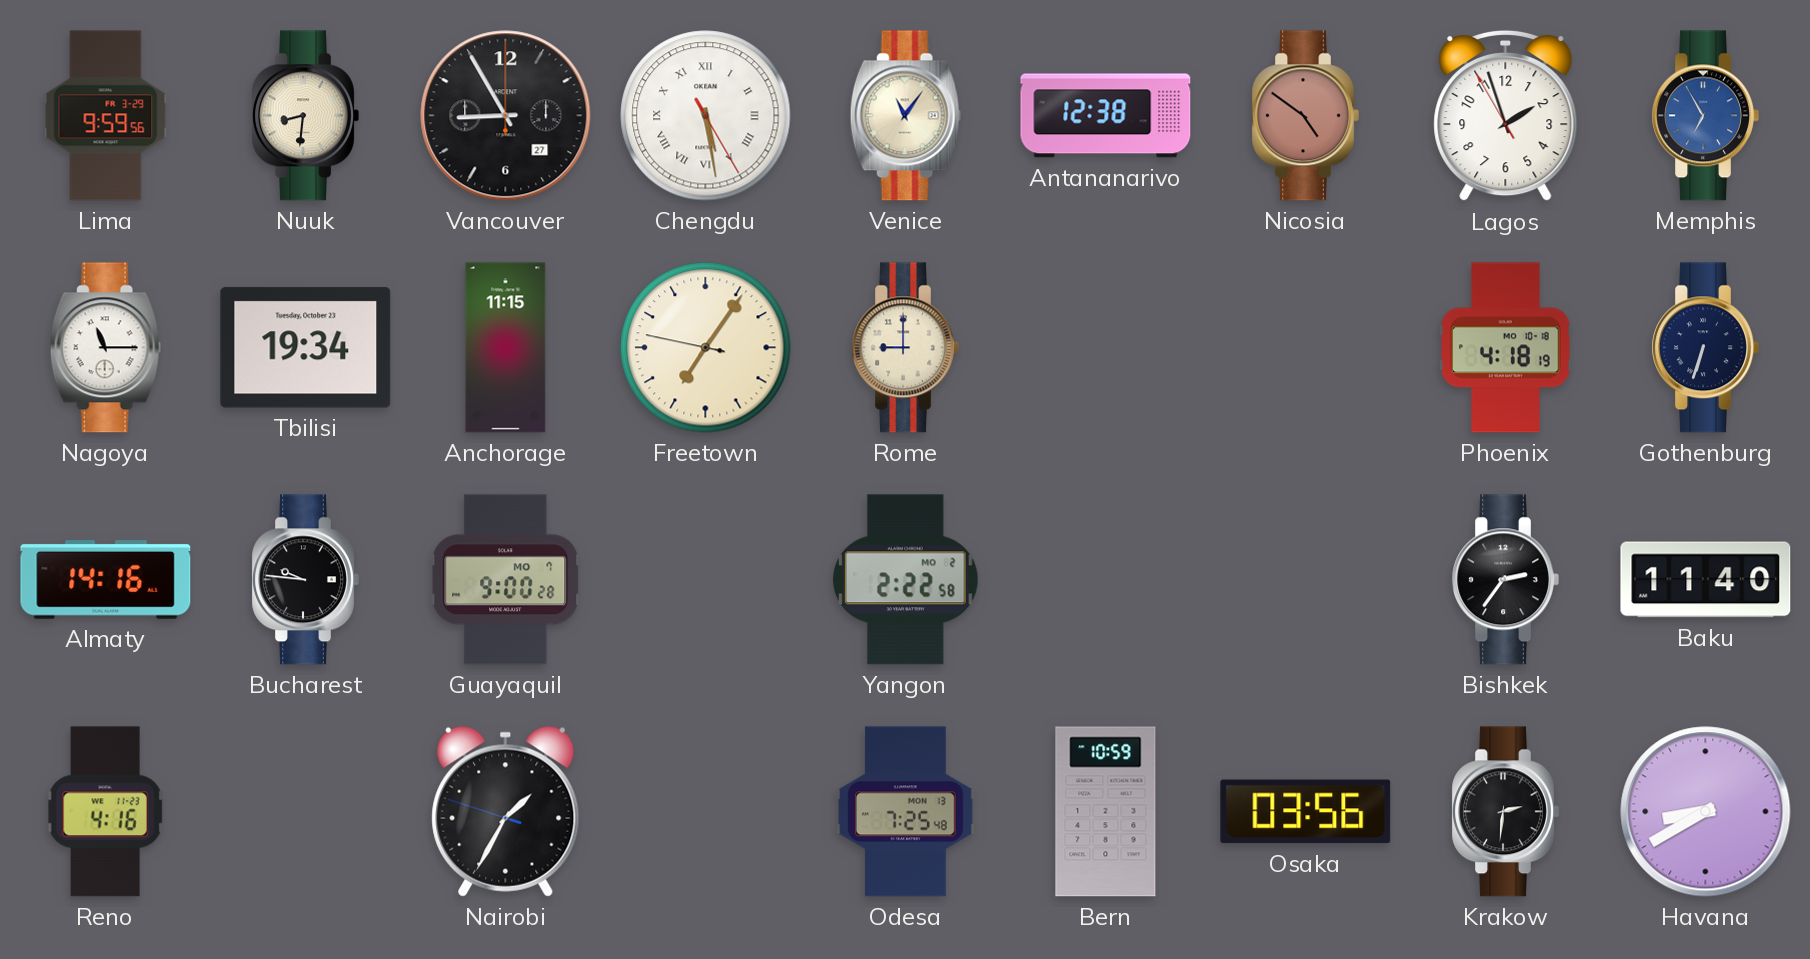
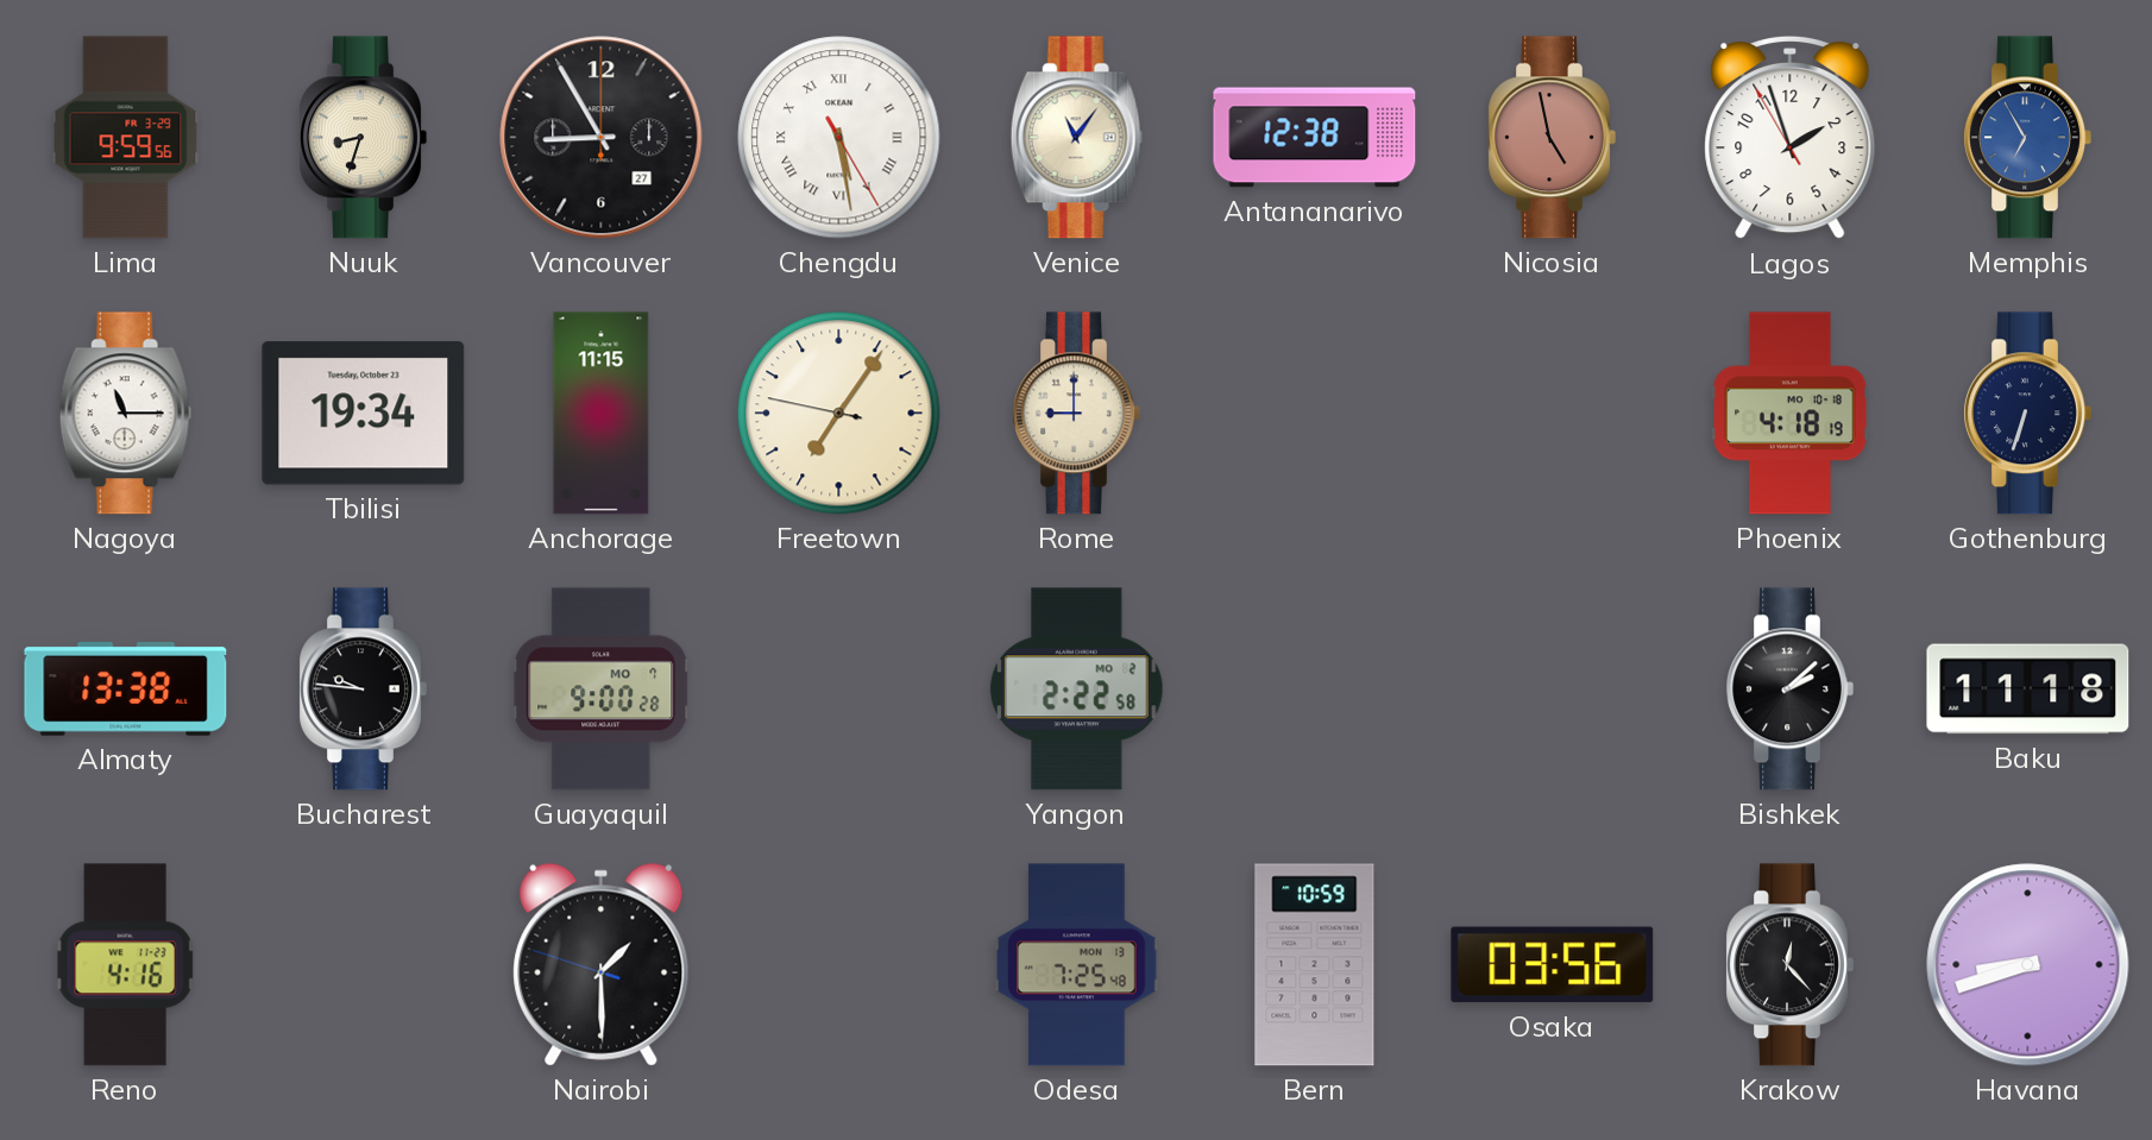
Nuuk: 8:31 -> 8:33
Nicosia: 4:51 -> 4:58
Almaty: 14:16 -> 13:38
Bishkek: 2:36 -> 2:08
Baku: 11:40 -> 11:18
Nairobi: 1:34 -> 1:29
Krakow: 2:31 -> 12:23
Havana: 8:40 -> 8:42
